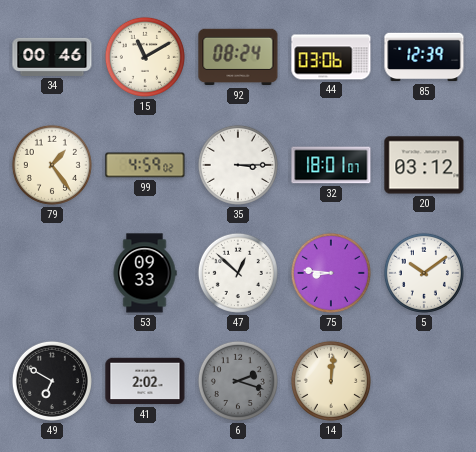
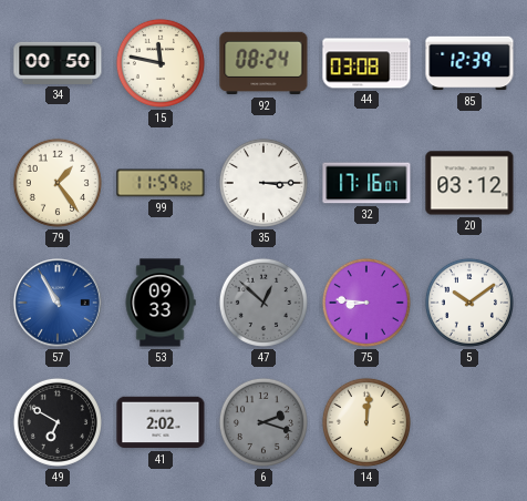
34: 00:46 -> 00:50
15: 11:10 -> 11:47
44: 03:06 -> 03:08
99: 4:59 -> 11:59
32: 18:01 -> 17:16
57: none -> 10:55
47 dial: white -> grey
